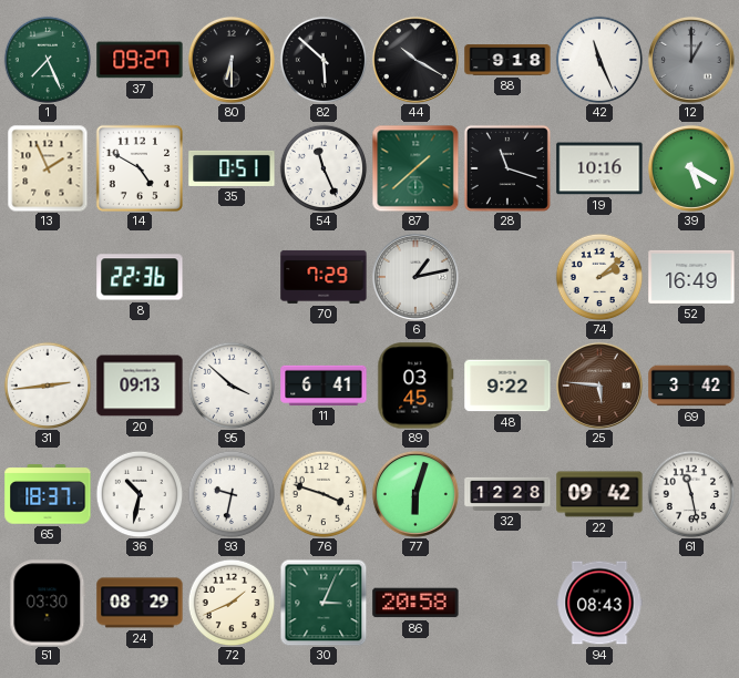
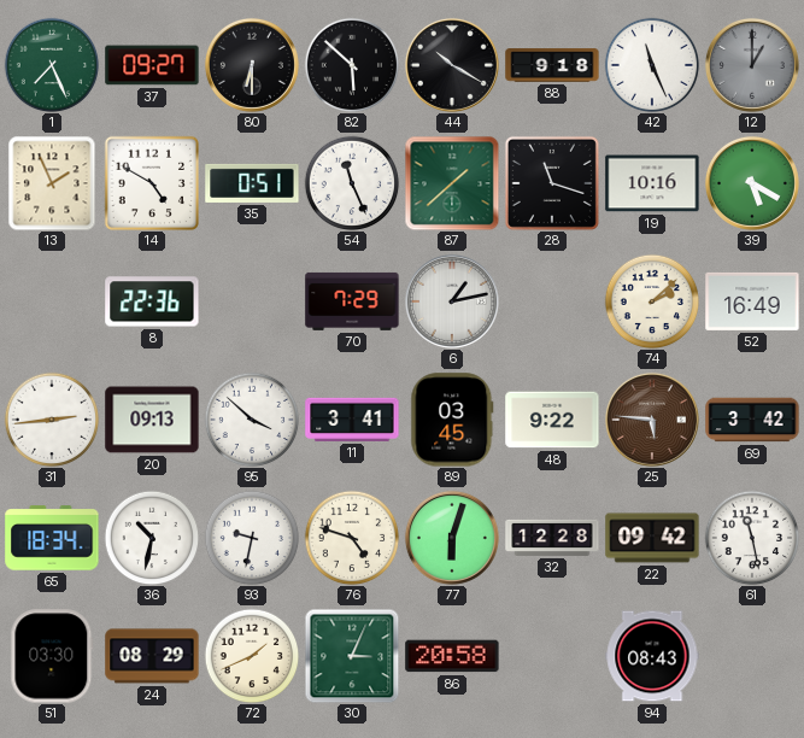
11: 6:41 -> 3:41
65: 18:37 -> 18:34
76: 3:48 -> 4:48
